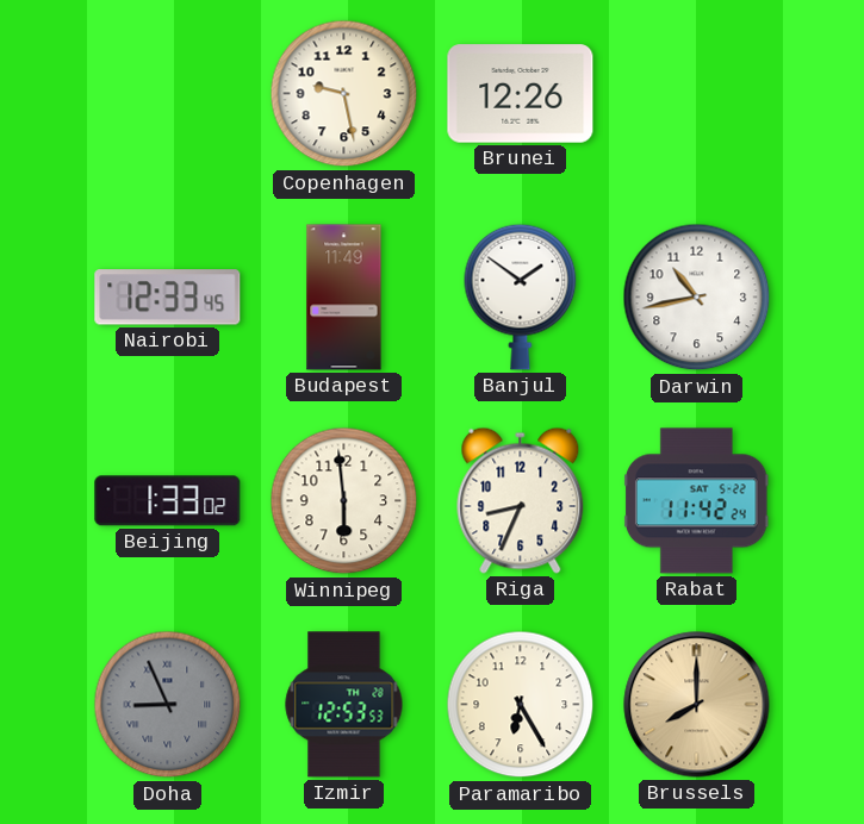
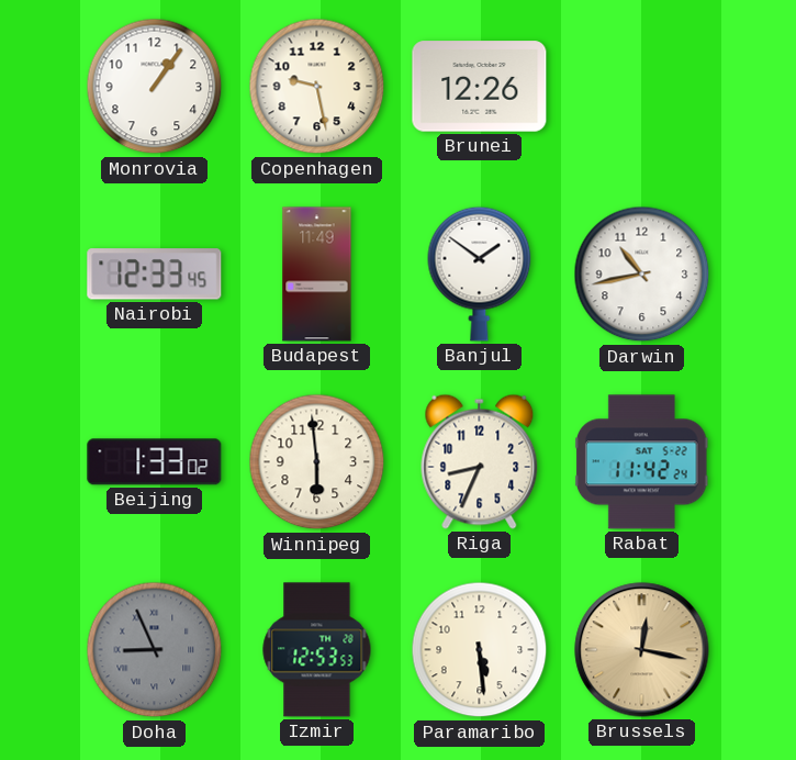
Monrovia: none -> 1:06
Paramaribo: 6:25 -> 5:29
Brussels: 8:00 -> 12:17
